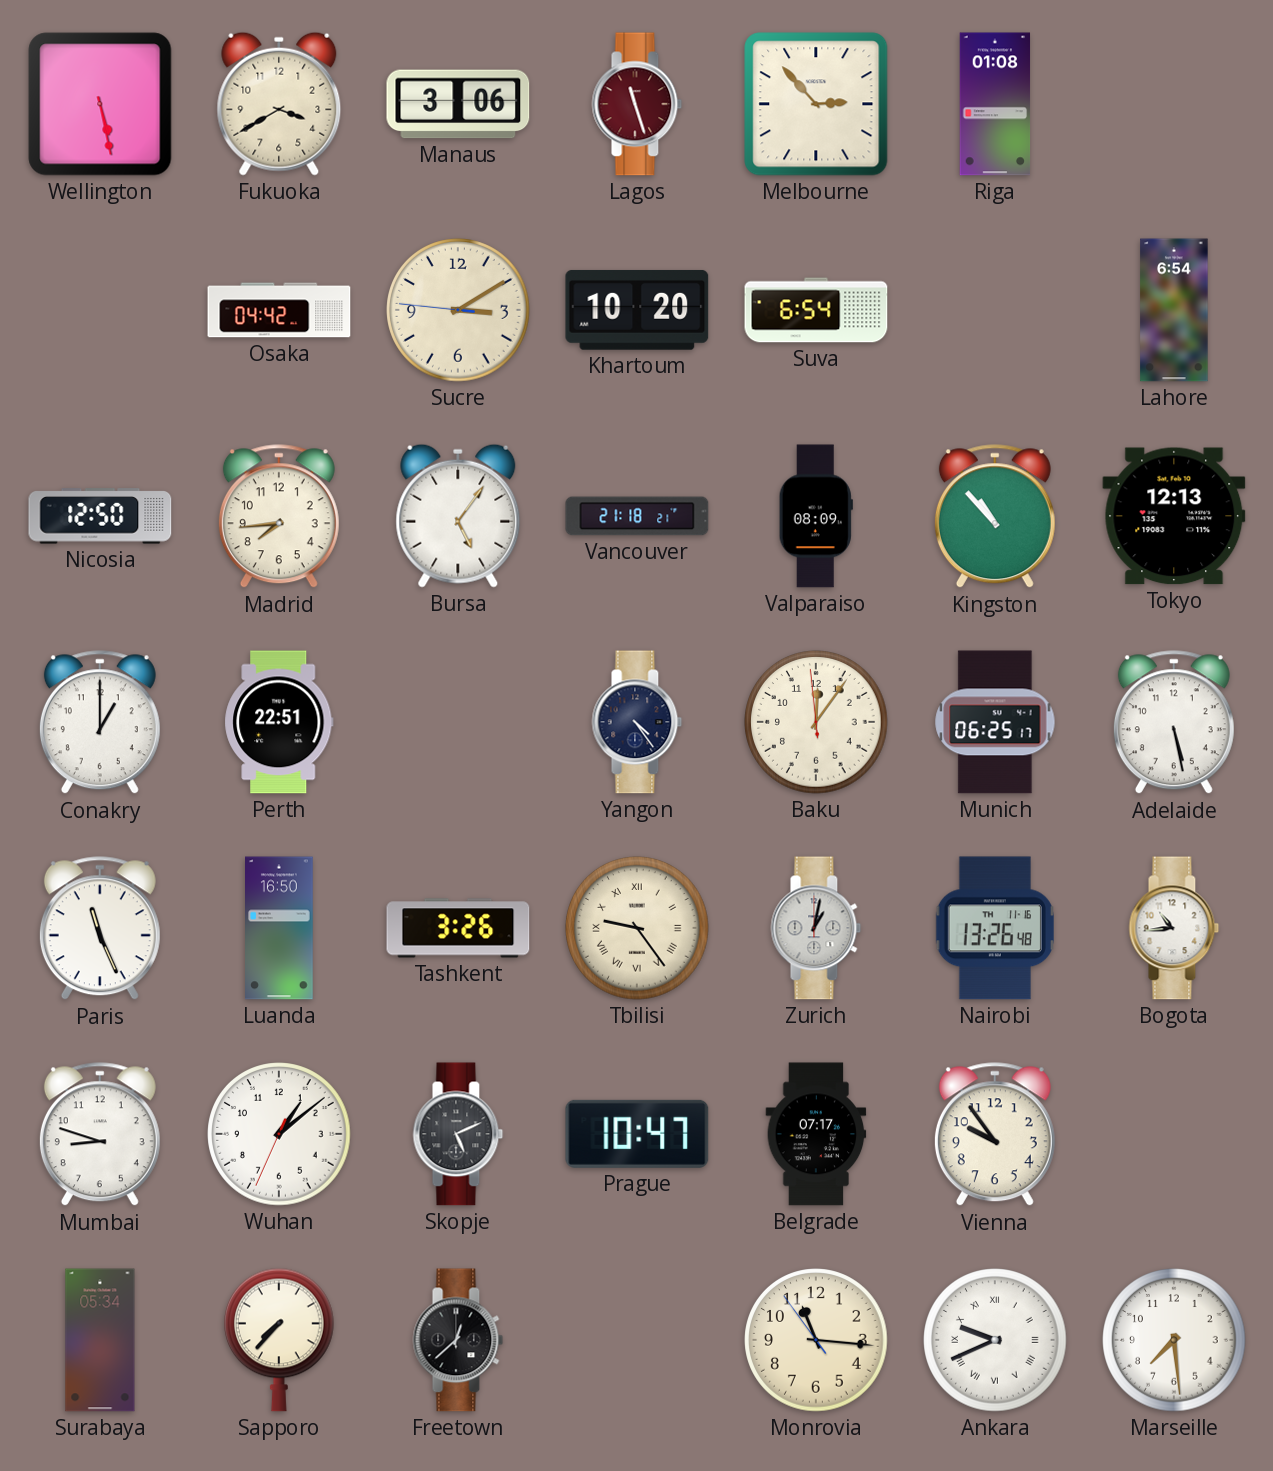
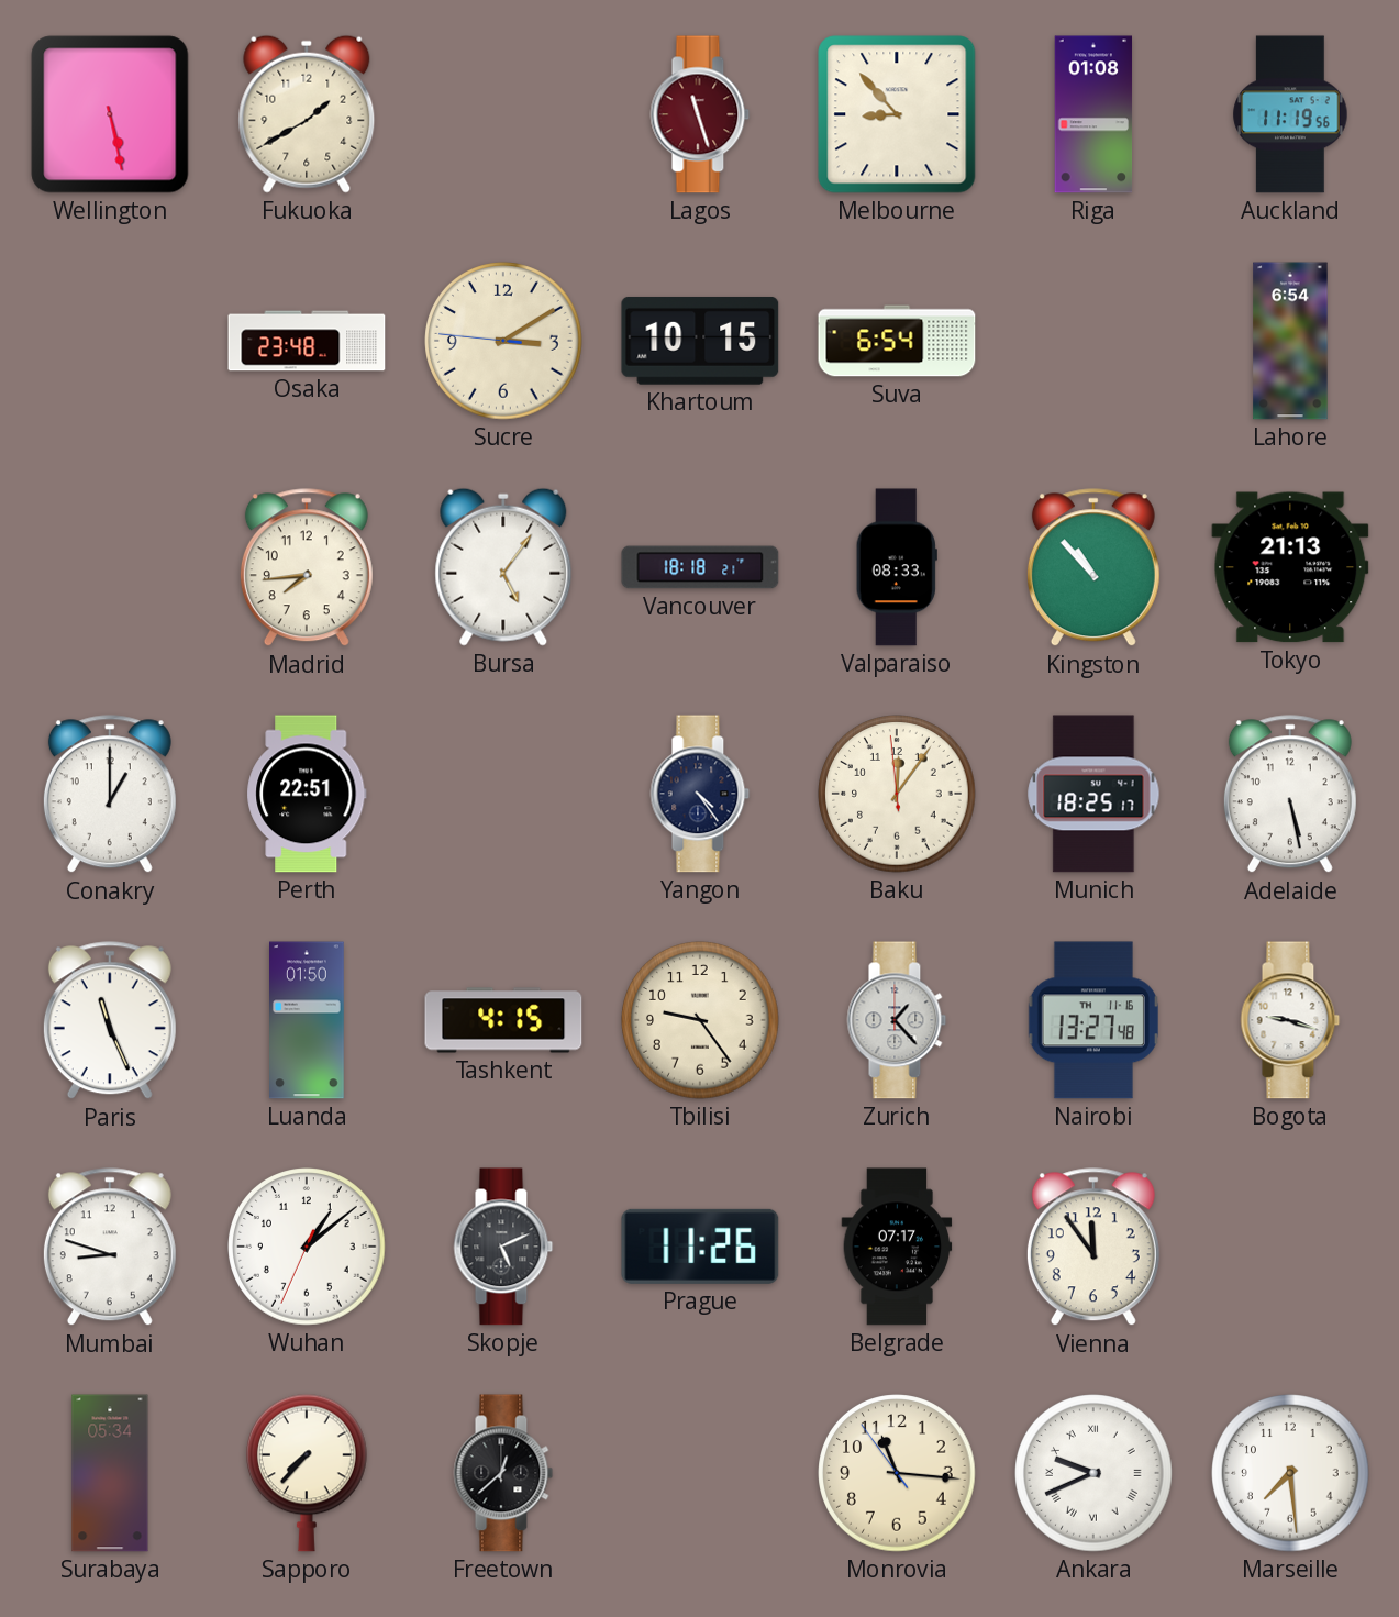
Fukuoka: 3:40 -> 1:40
Manaus: 3:06 -> none
Melbourne: 2:53 -> 8:53
Auckland: none -> 11:19
Osaka: 04:42 -> 23:48
Khartoum: 10:20 -> 10:15
Nicosia: 12:50 -> none
Vancouver: 21:18 -> 18:18
Valparaiso: 08:09 -> 08:33
Tokyo: 12:13 -> 21:13
Munich: 06:25 -> 18:25
Luanda: 16:50 -> 01:50
Tashkent: 3:26 -> 4:15
Tbilisi numerals: Roman -> Arabic
Zurich: 1:02 -> 1:23
Nairobi: 13:26 -> 13:27
Bogota: 10:44 -> 9:18
Prague: 10:47 -> 11:26
Vienna: 9:54 -> 11:54
